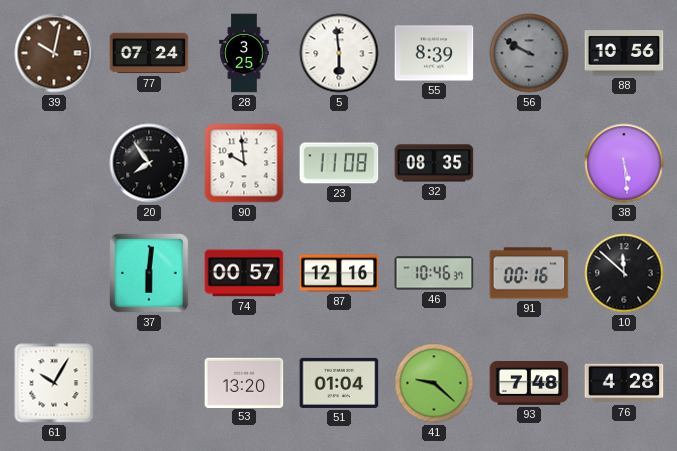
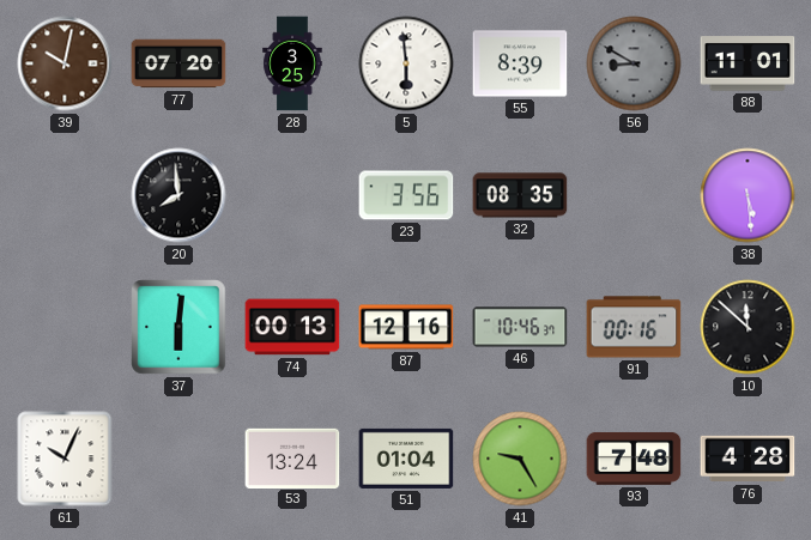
77: 07:24 -> 07:20
56: 9:50 -> 8:50
88: 10:56 -> 11:01
20: 7:54 -> 7:59
90: 9:59 -> none
23: 11:08 -> 3:56
74: 00:57 -> 00:13
61: 10:05 -> 10:04
53: 13:20 -> 13:24
41: 9:22 -> 9:25
